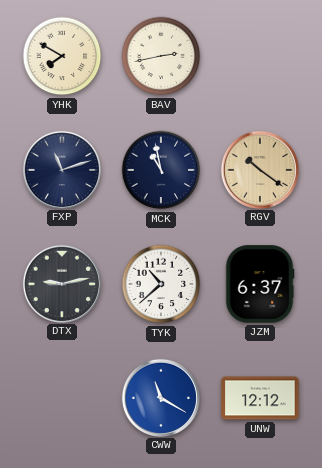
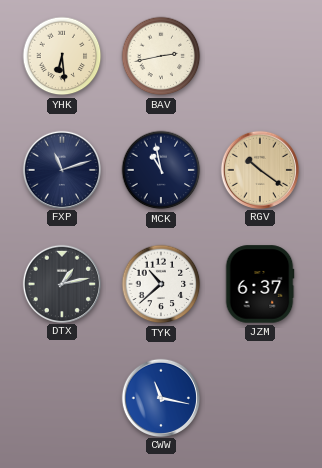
YHK: 7:50 -> 6:29
DTX: 9:13 -> 1:13
CWW: 11:20 -> 11:17
UNW: 12:12 -> none
